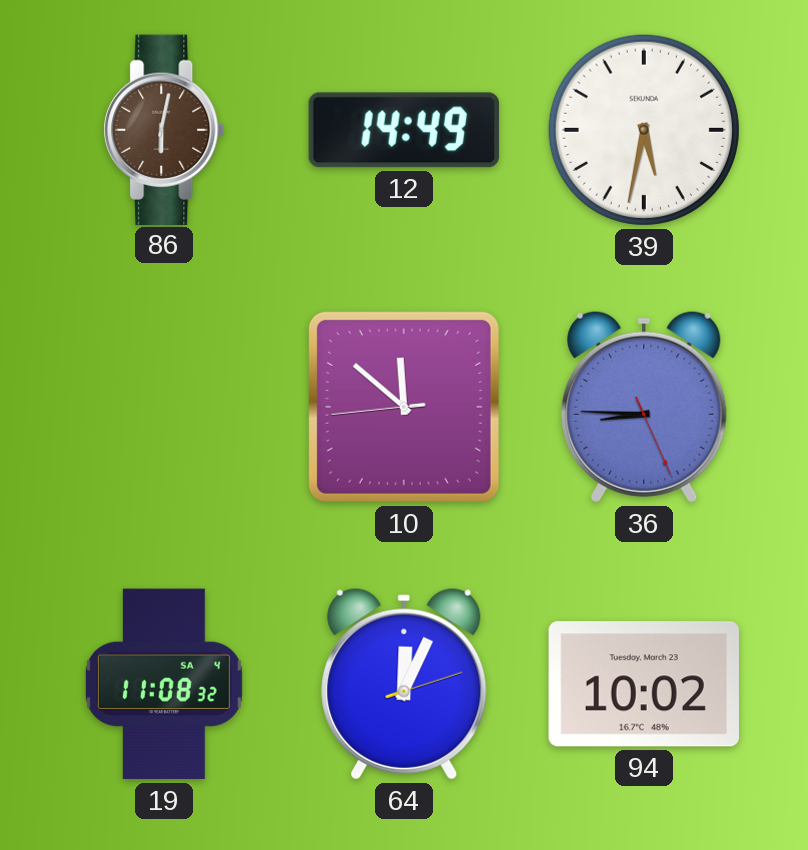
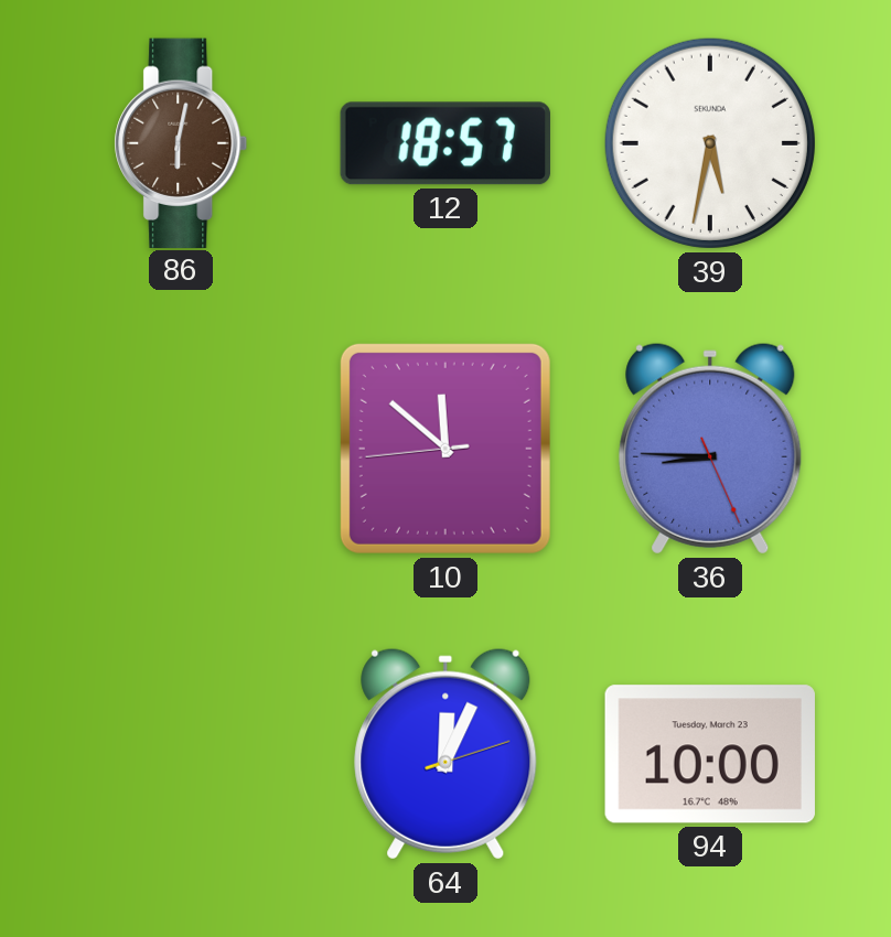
12: 14:49 -> 18:57
19: 11:08 -> none
94: 10:02 -> 10:00
